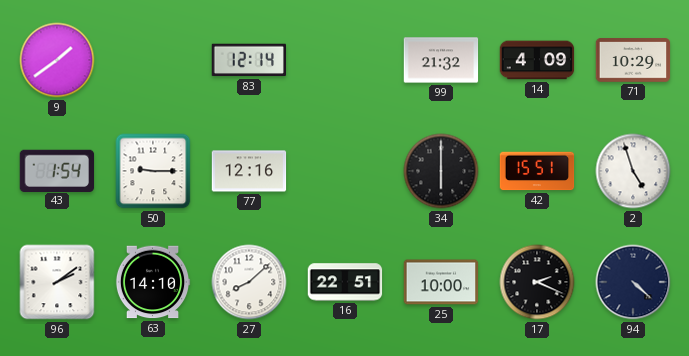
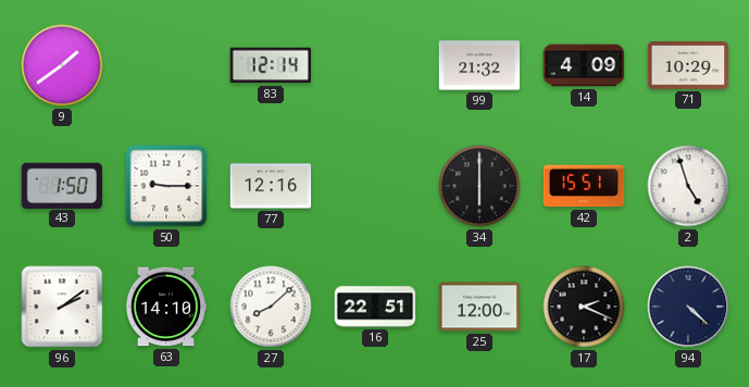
43: 1:54 -> 1:50
25: 10:00 -> 12:00
